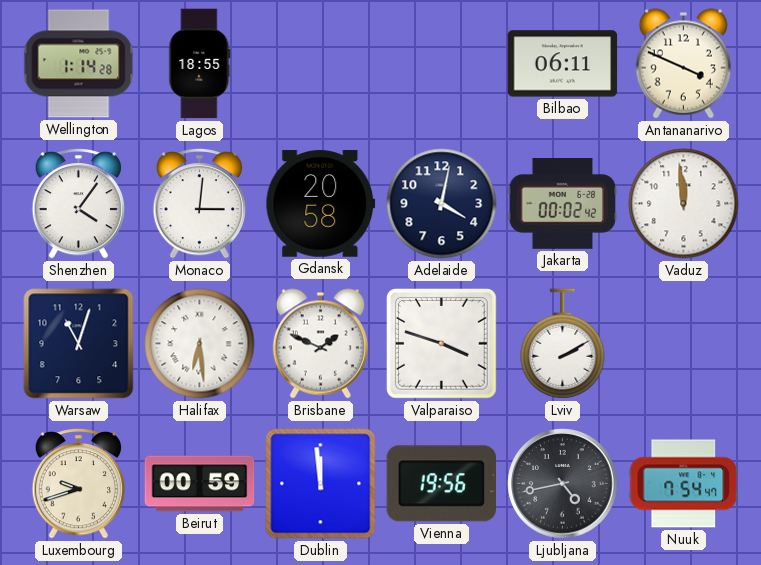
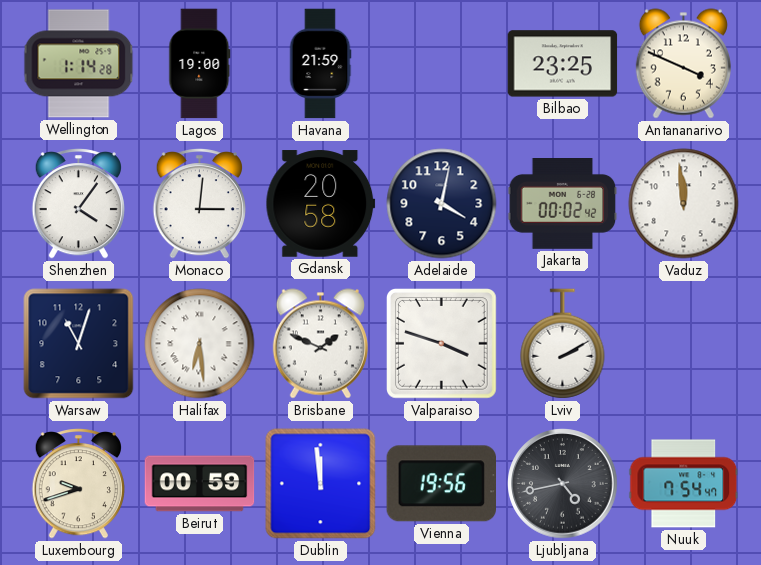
Lagos: 18:55 -> 19:00
Havana: none -> 21:59
Bilbao: 06:11 -> 23:25
